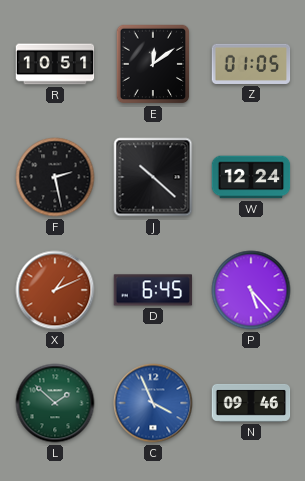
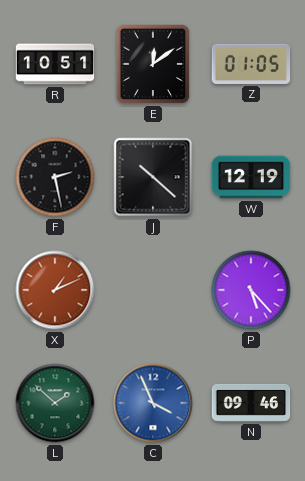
W: 12:24 -> 12:19
D: 6:45 -> none
